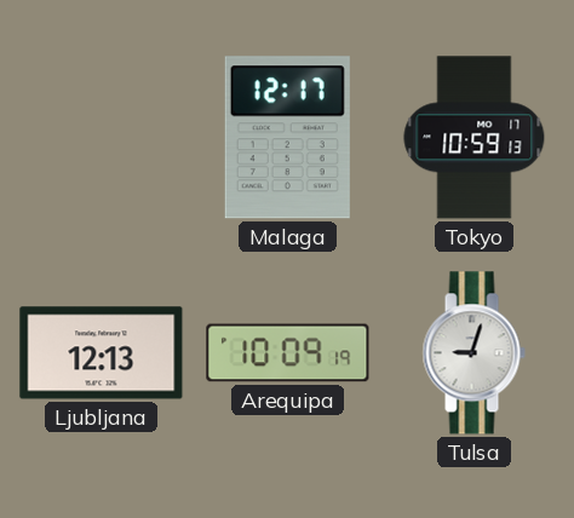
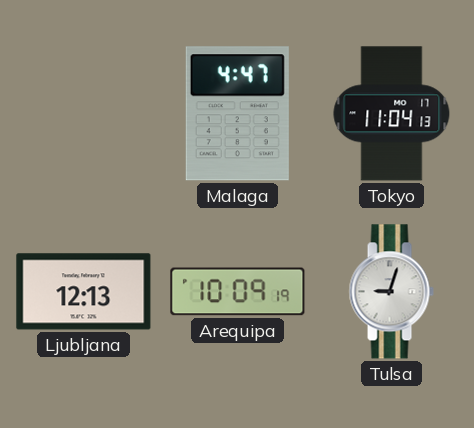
Malaga: 12:17 -> 4:47
Tokyo: 10:59 -> 11:04
